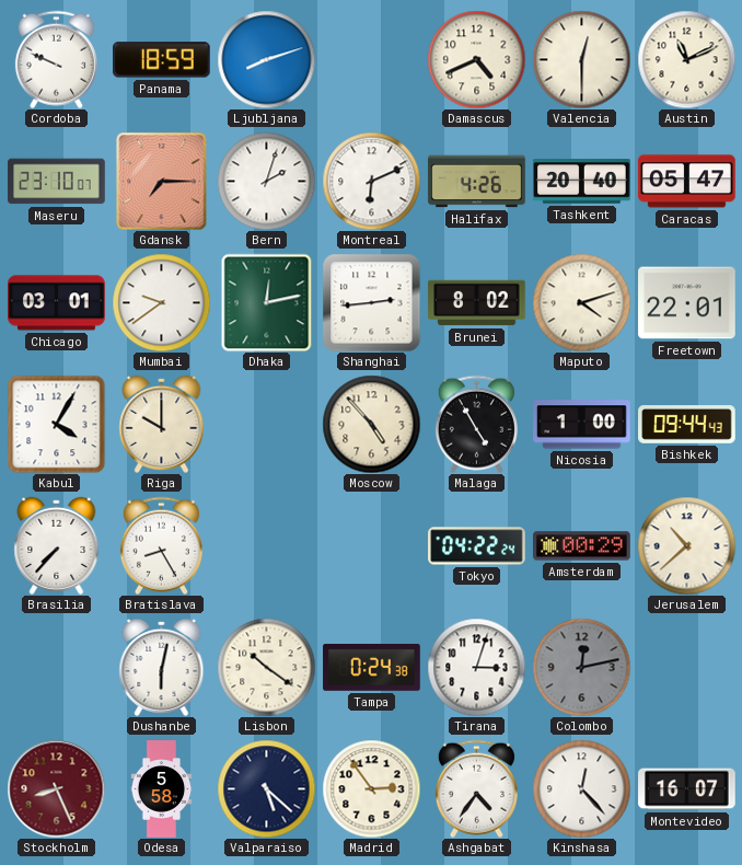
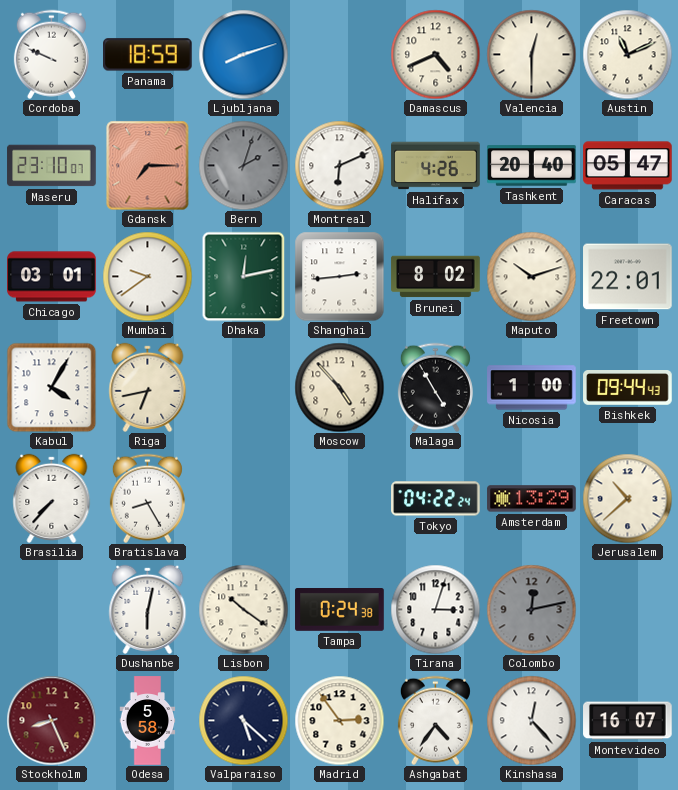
Bern dial: white -> grey
Maputo: 4:12 -> 10:12
Riga: 10:00 -> 6:43
Amsterdam: 00:29 -> 13:29
